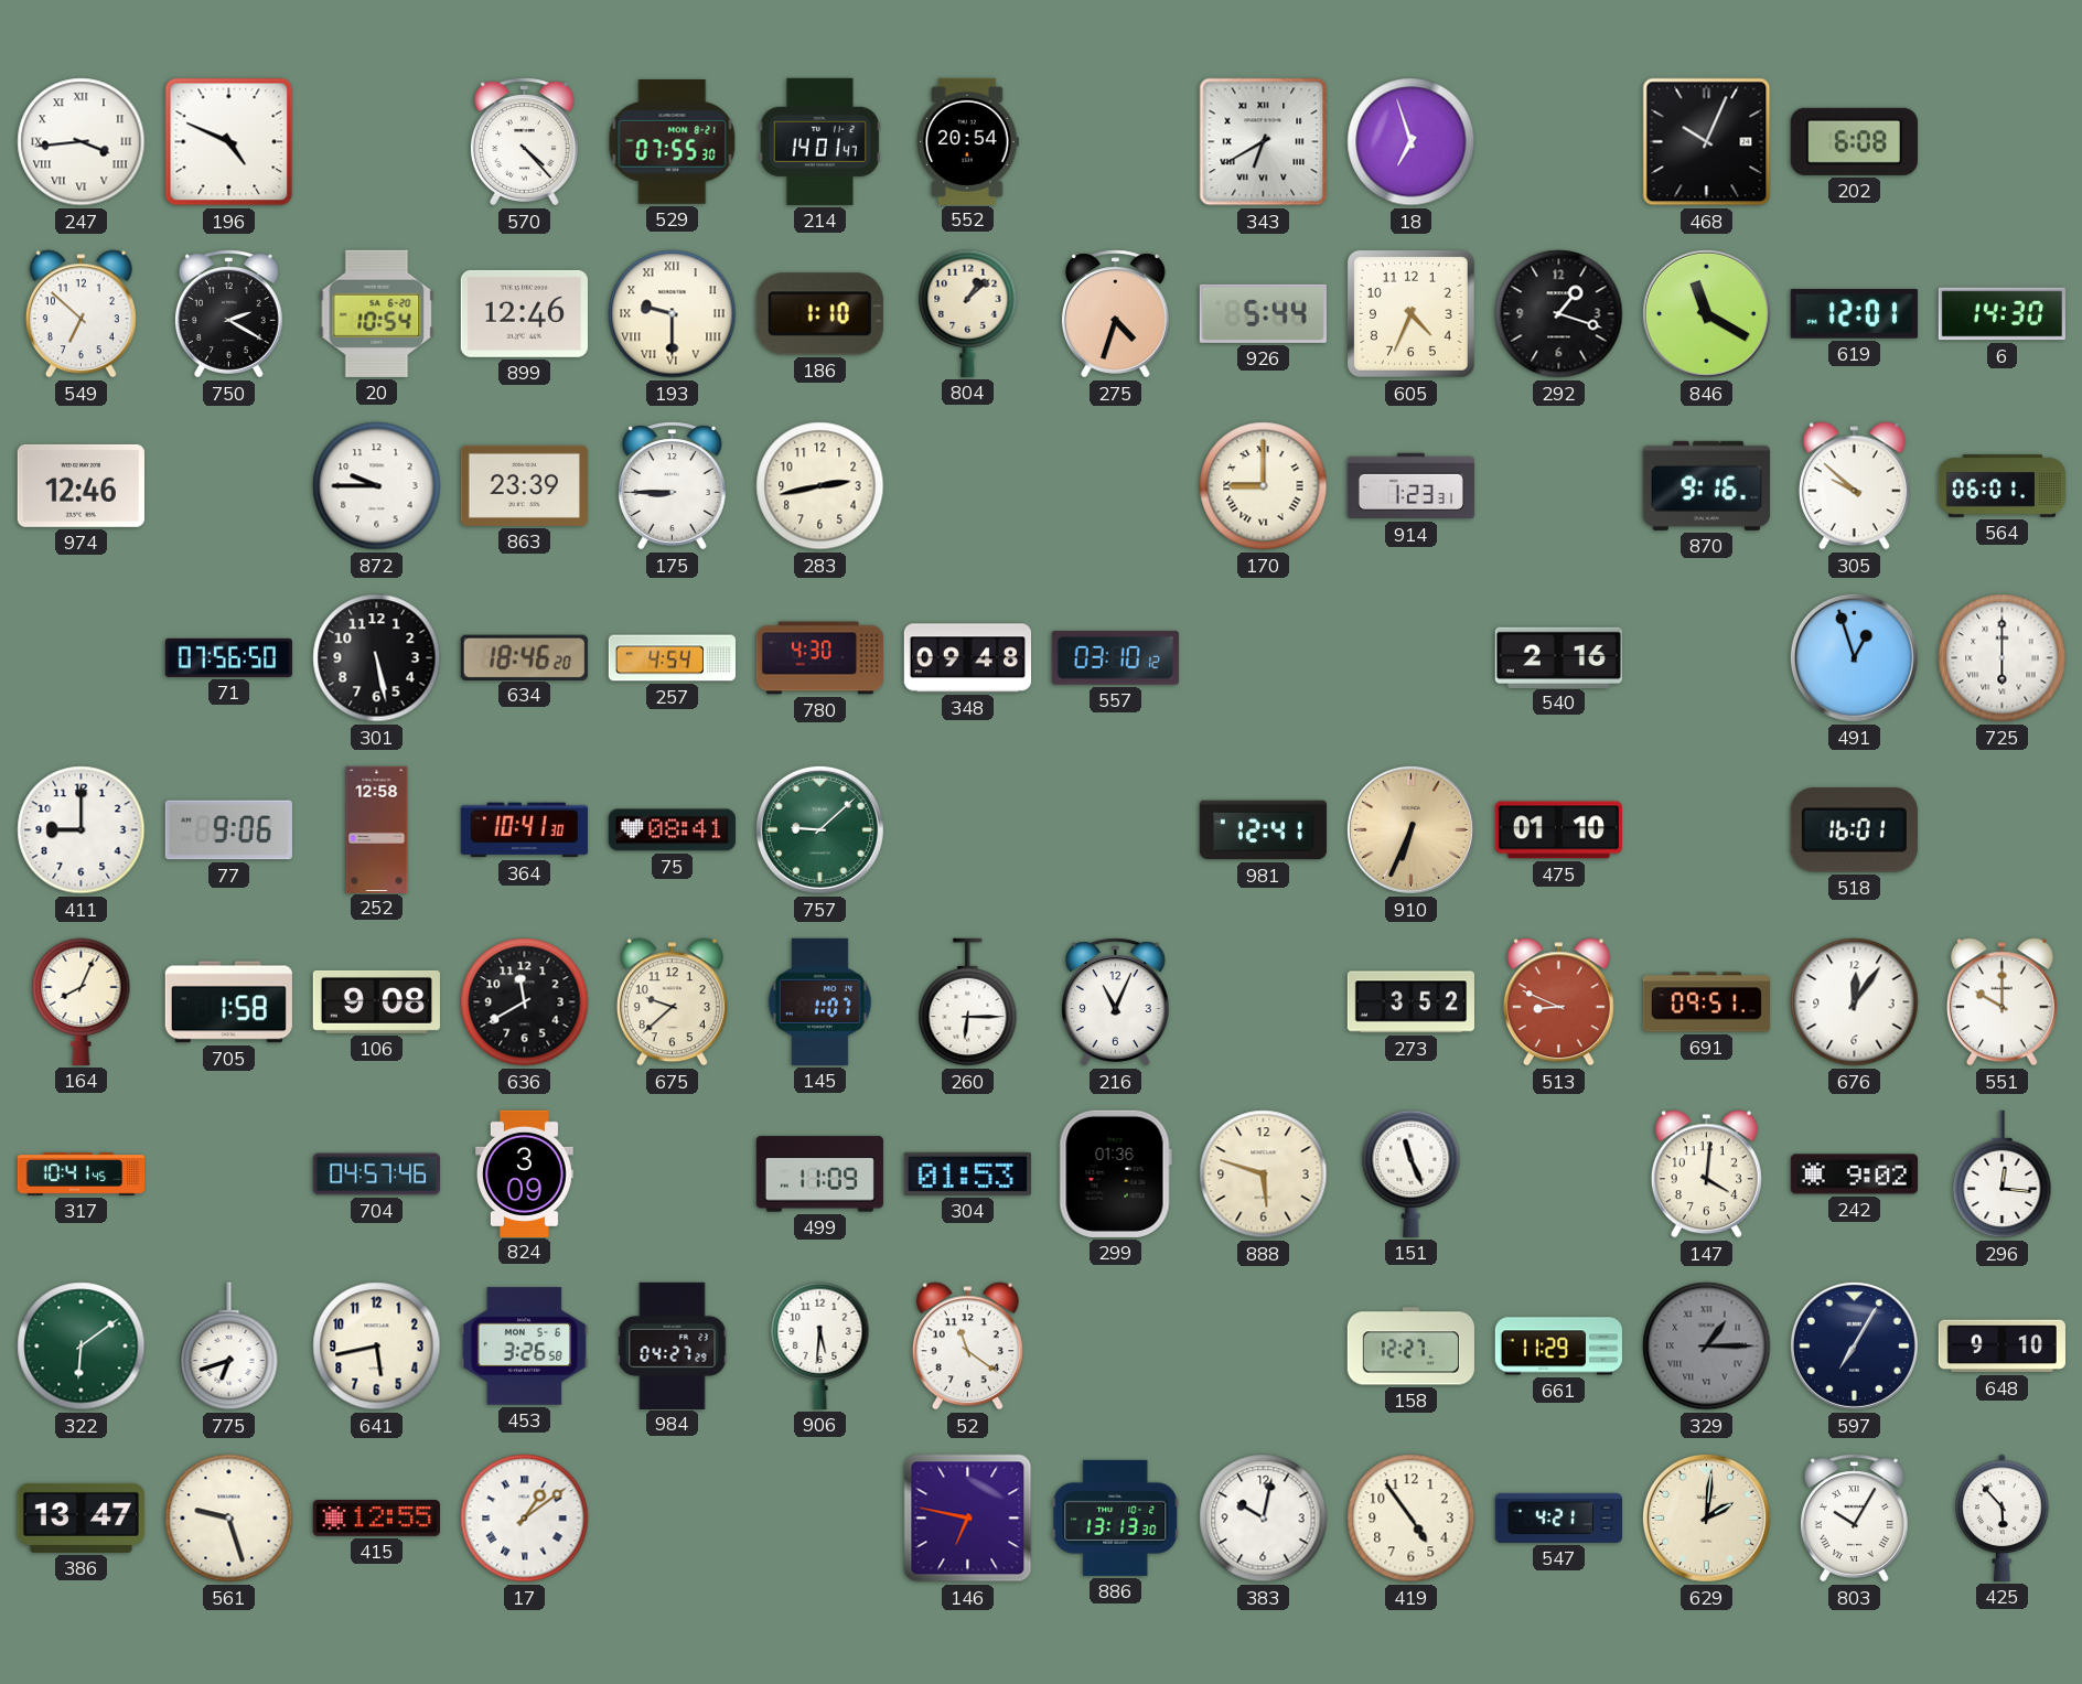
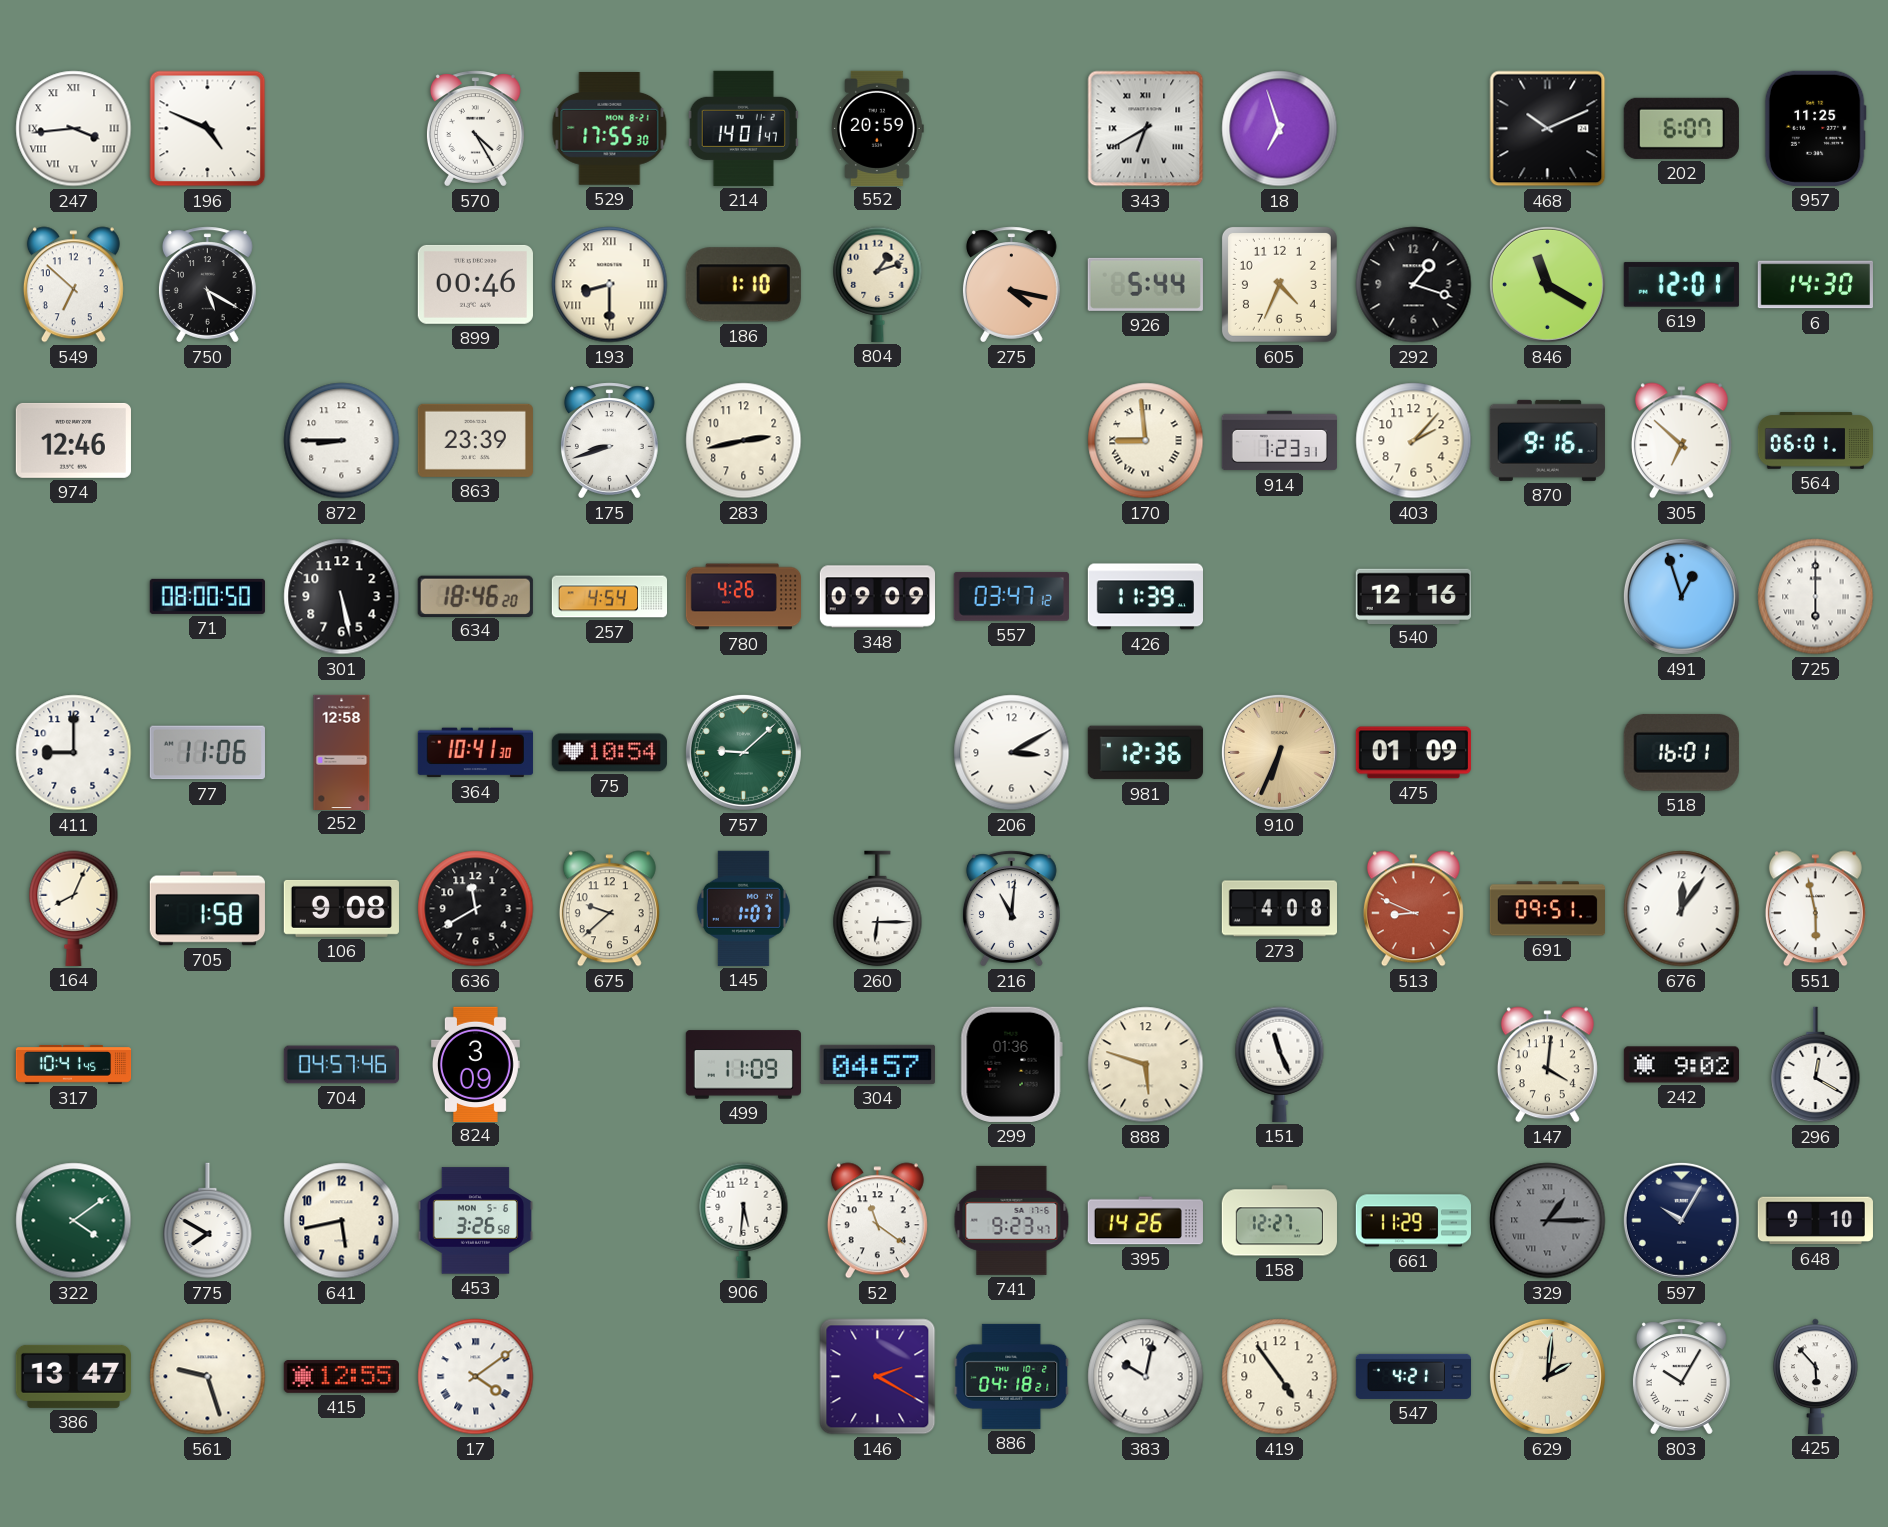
570: 4:23 -> 4:25
529: 07:55 -> 17:55
552: 20:54 -> 20:59
468: 10:04 -> 10:11
202: 6:08 -> 6:07
957: none -> 11:25
750: 2:20 -> 5:20
20: 10:54 -> none
899: 12:46 -> 00:46
193: 9:30 -> 8:30
804: 1:08 -> 1:12
275: 4:33 -> 4:17
872: 9:45 -> 8:45
175: 8:45 -> 8:42
170: 9:00 -> 8:59
403: none -> 2:07
305: 9:52 -> 6:52
71: 07:56 -> 08:00
780: 4:30 -> 4:26
348: 09:48 -> 09:09
557: 03:10 -> 03:47
426: none -> 11:39
540: 2:16 -> 12:16
77: 9:06 -> 11:06
75: 08:41 -> 10:54
206: none -> 3:10
981: 12:41 -> 12:36
475: 01:10 -> 01:09
216: 11:04 -> 11:01
273: 3:52 -> 4:08
551: 10:00 -> 5:58
304: 01:53 -> 04:57
296: 12:16 -> 12:20
322: 6:09 -> 4:09
775: 6:42 -> 7:50
984: 04:27 -> none
741: none -> 9:23
395: none -> 14:26
597: 7:05 -> 10:05
17: 1:09 -> 4:09
146: 6:47 -> 2:20
886: 13:13 -> 04:18
